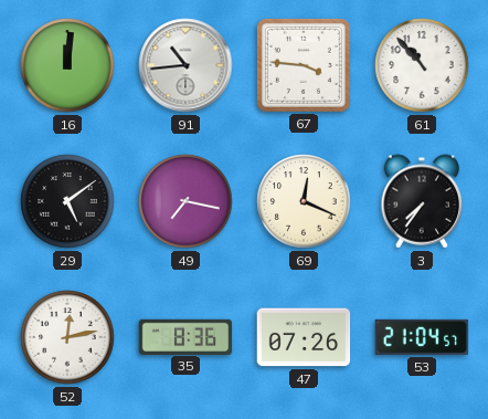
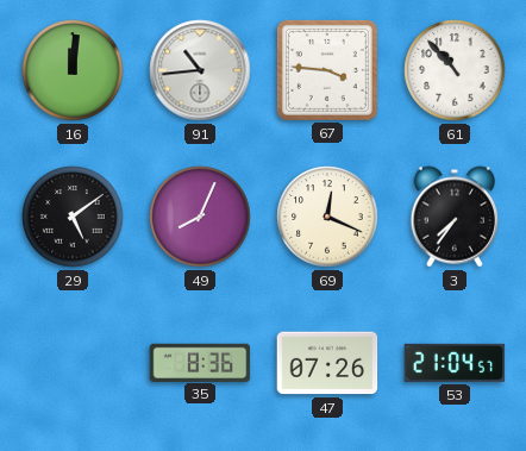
49: 7:17 -> 8:04
52: 12:13 -> none
